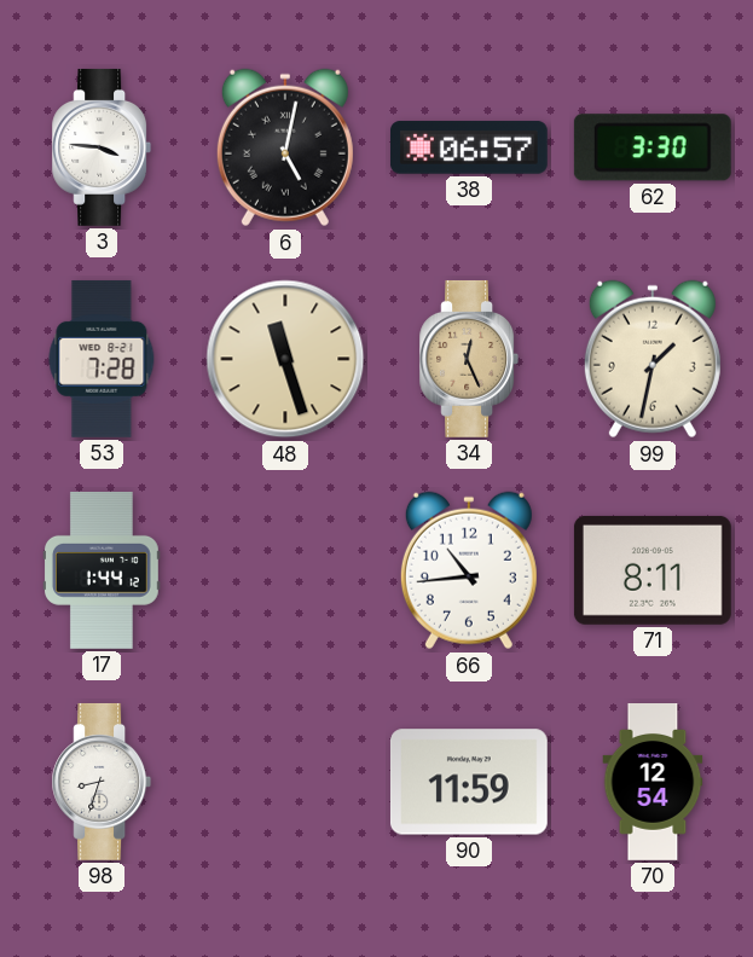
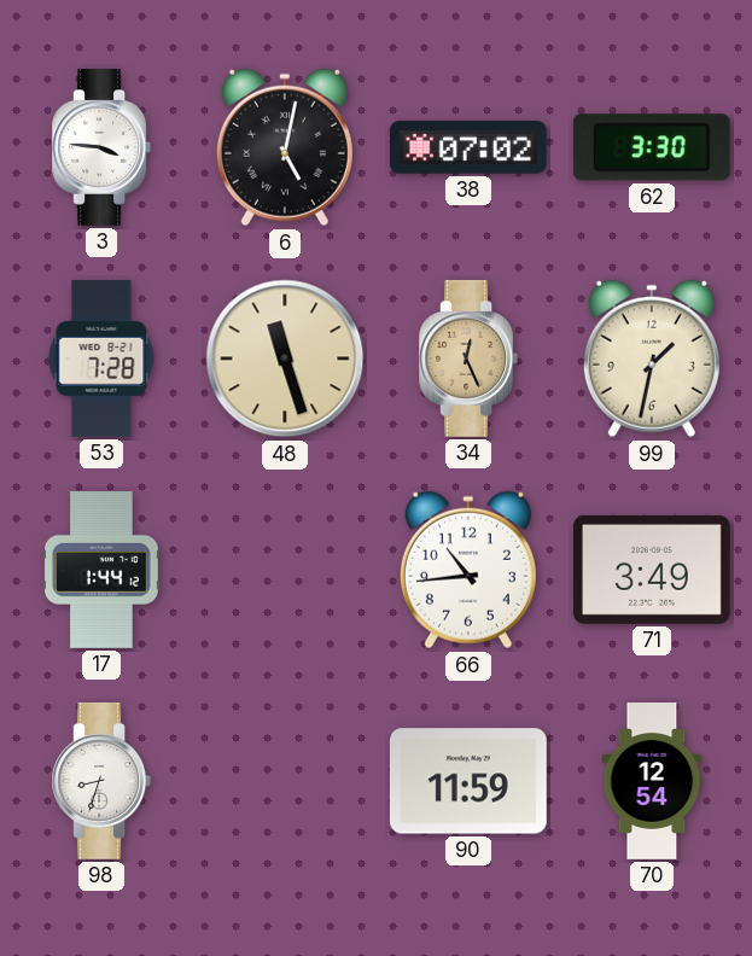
38: 06:57 -> 07:02
71: 8:11 -> 3:49
